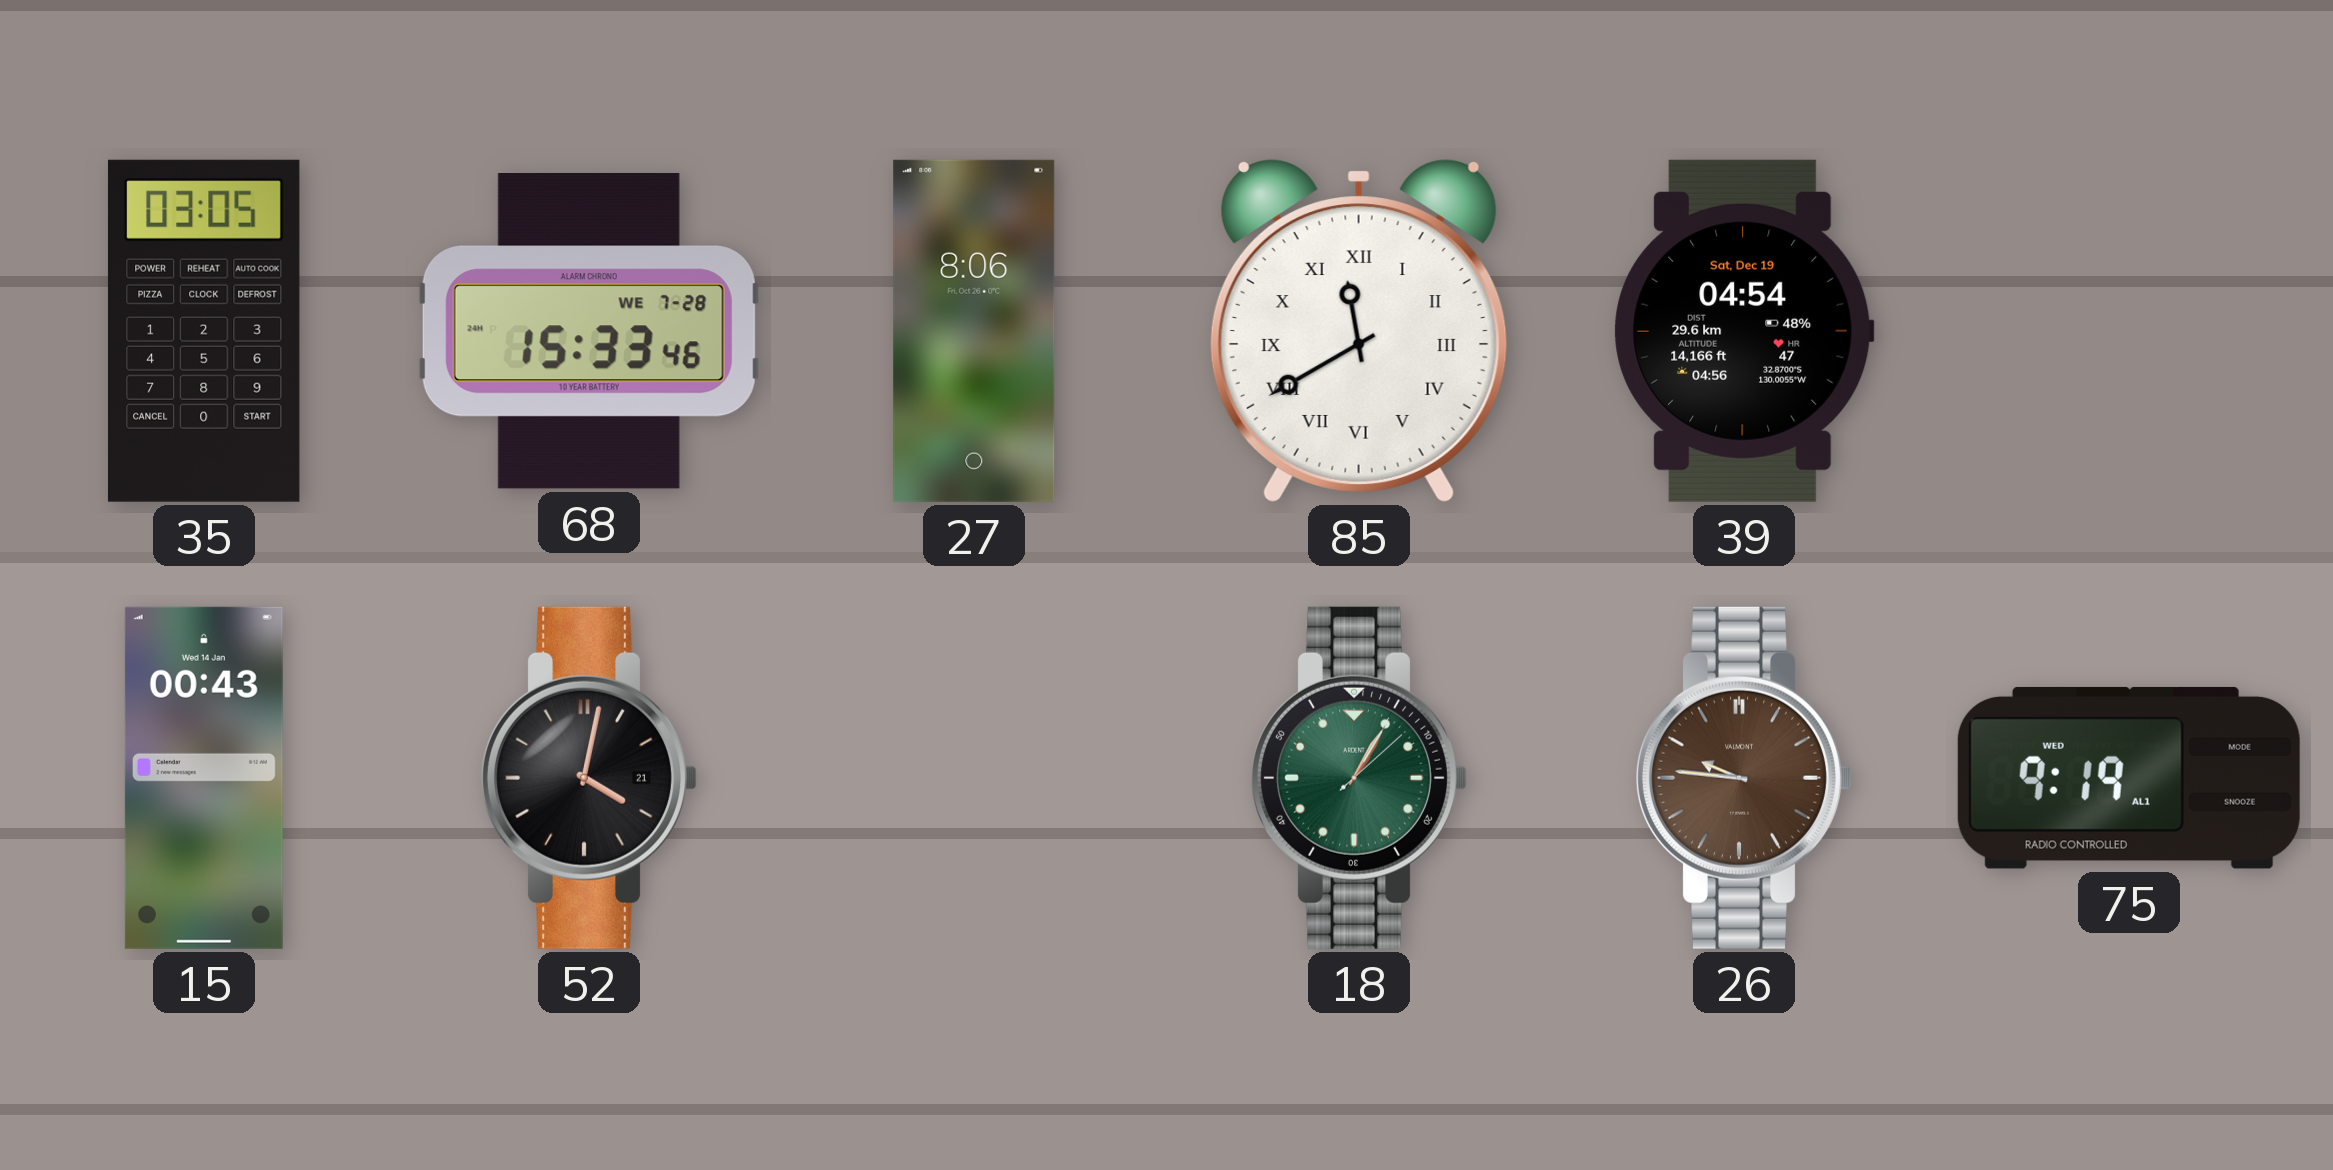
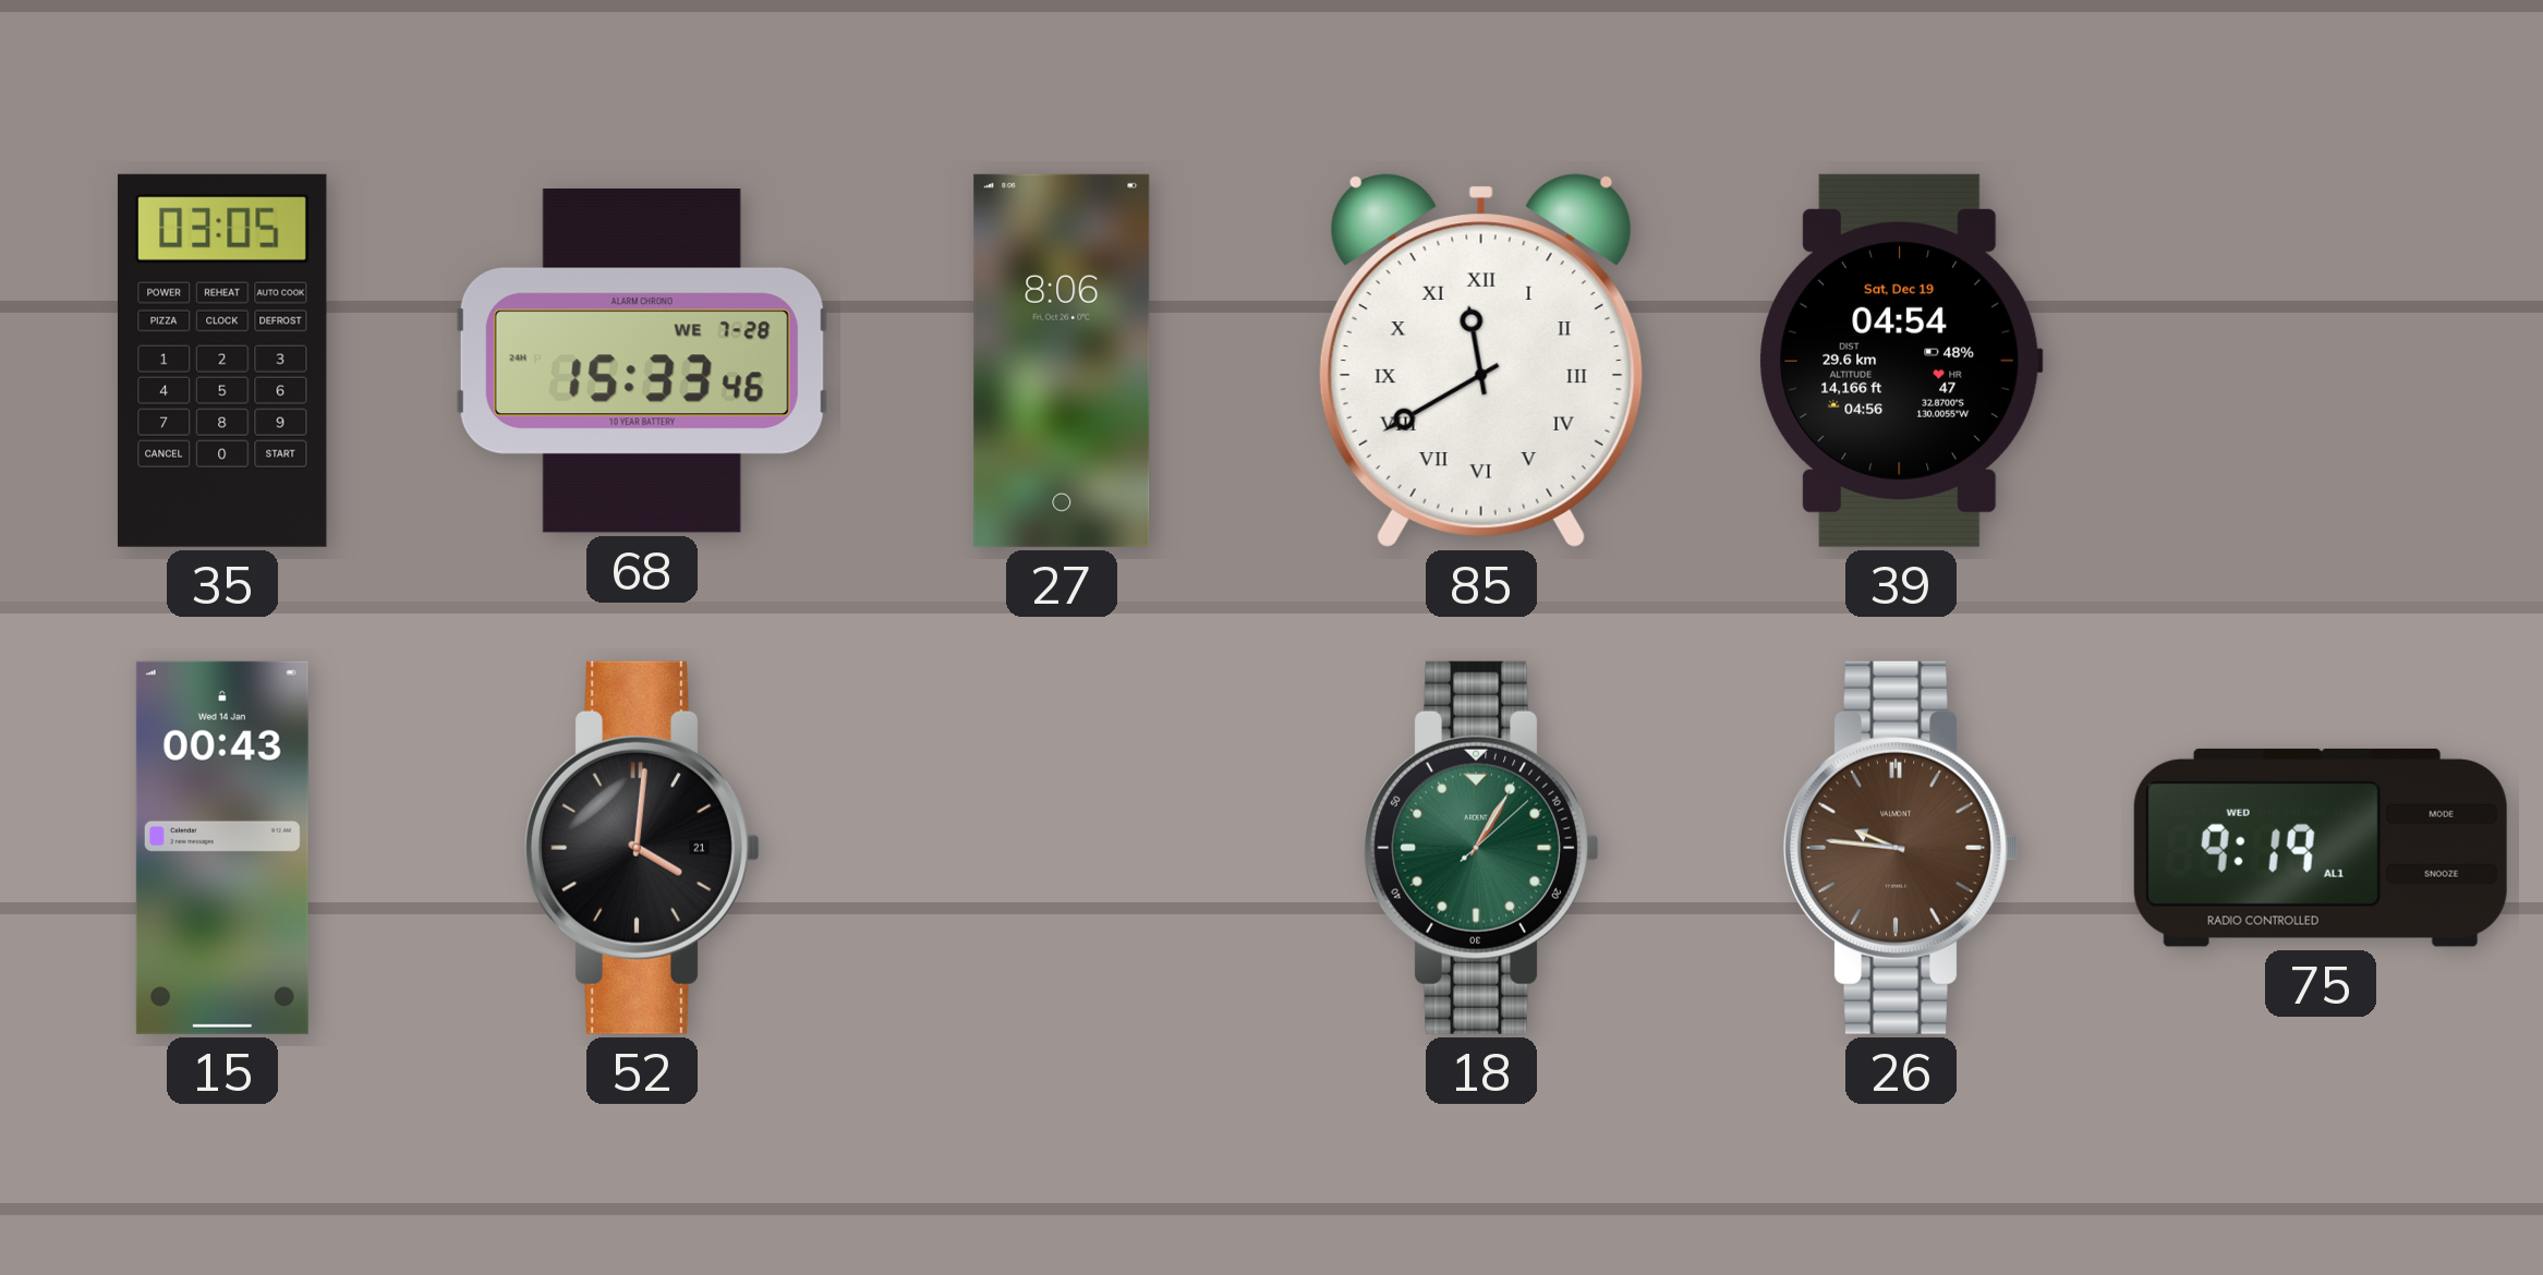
52: 4:02 -> 4:01
